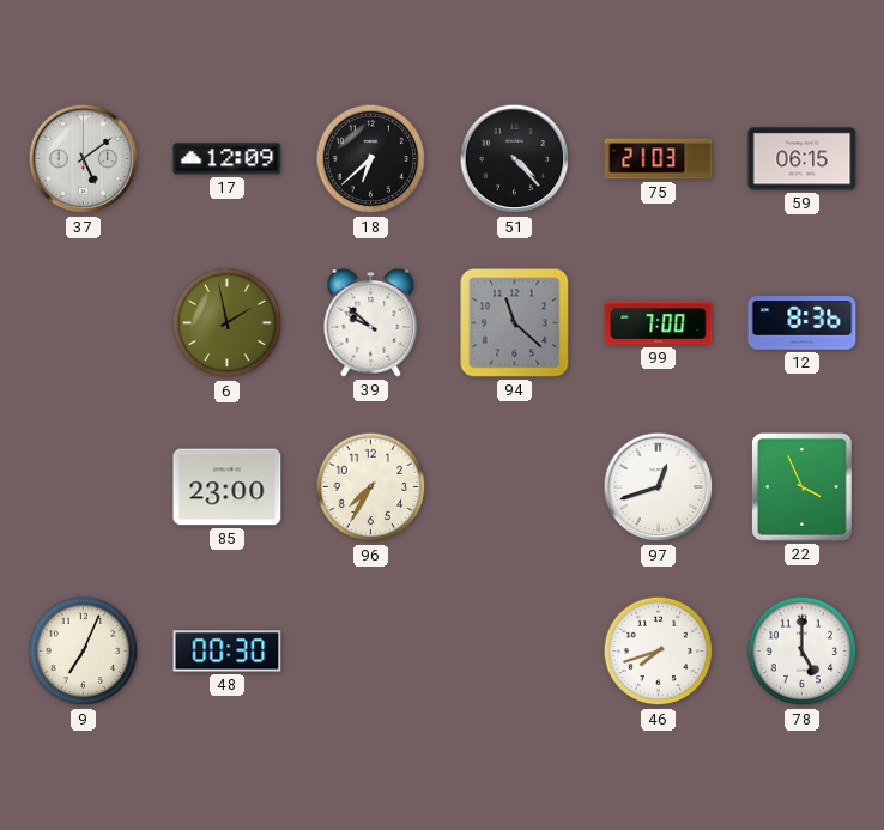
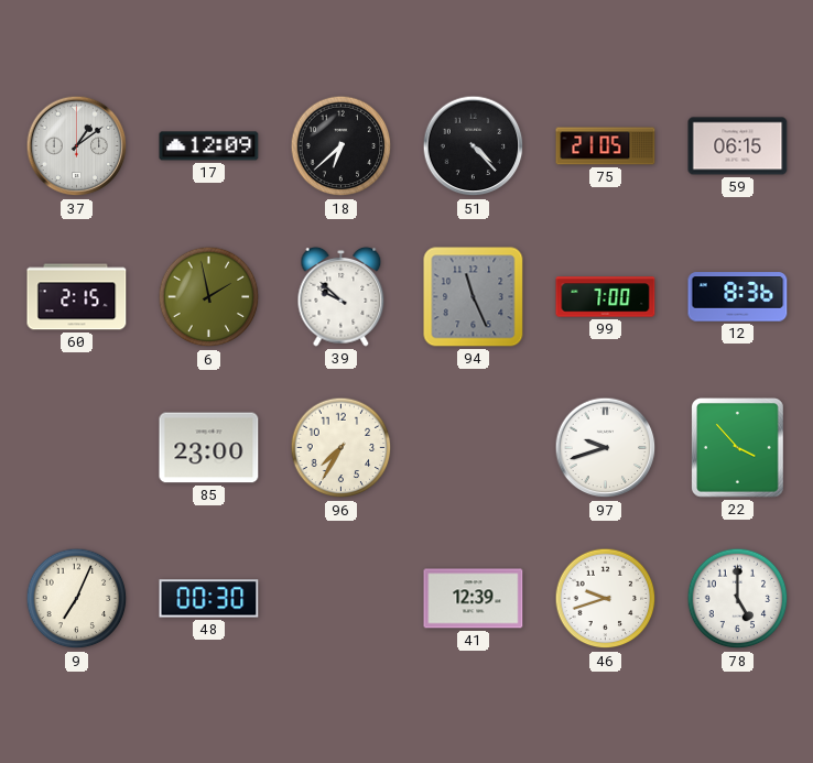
37: 5:09 -> 1:09
75: 21:03 -> 21:05
60: none -> 2:15
94: 11:22 -> 11:26
97: 12:42 -> 9:42
22: 3:56 -> 3:53
41: none -> 12:39
46: 7:42 -> 9:42
